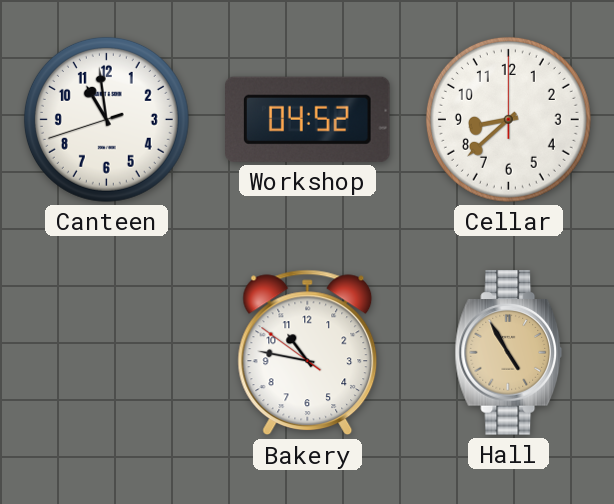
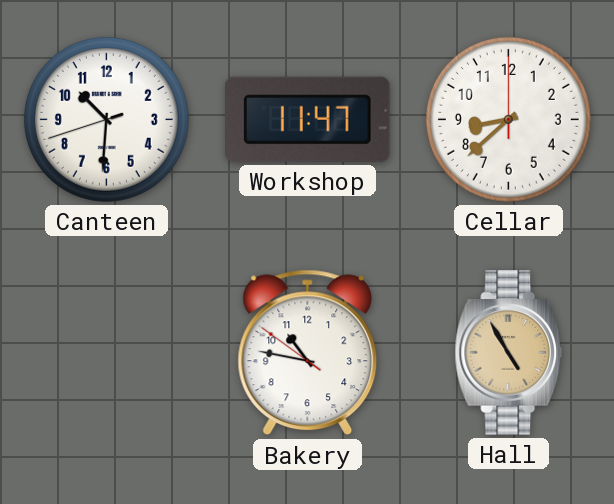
Canteen: 10:58 -> 10:30
Workshop: 04:52 -> 11:47
